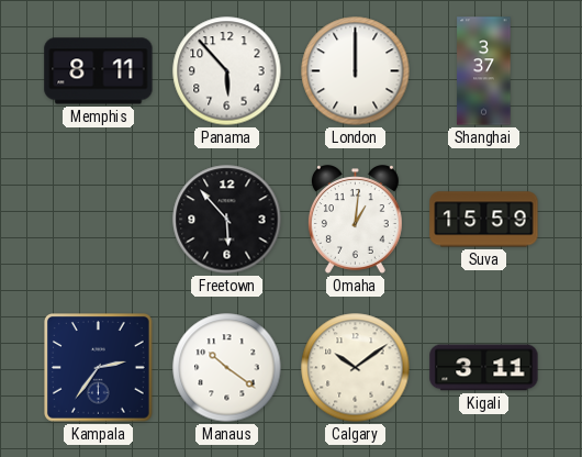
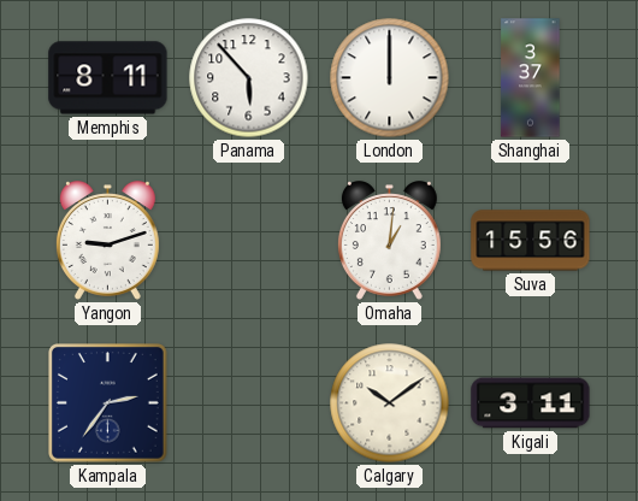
Yangon: none -> 9:12
Freetown: 5:53 -> none
Suva: 15:59 -> 15:56
Manaus: 10:21 -> none
